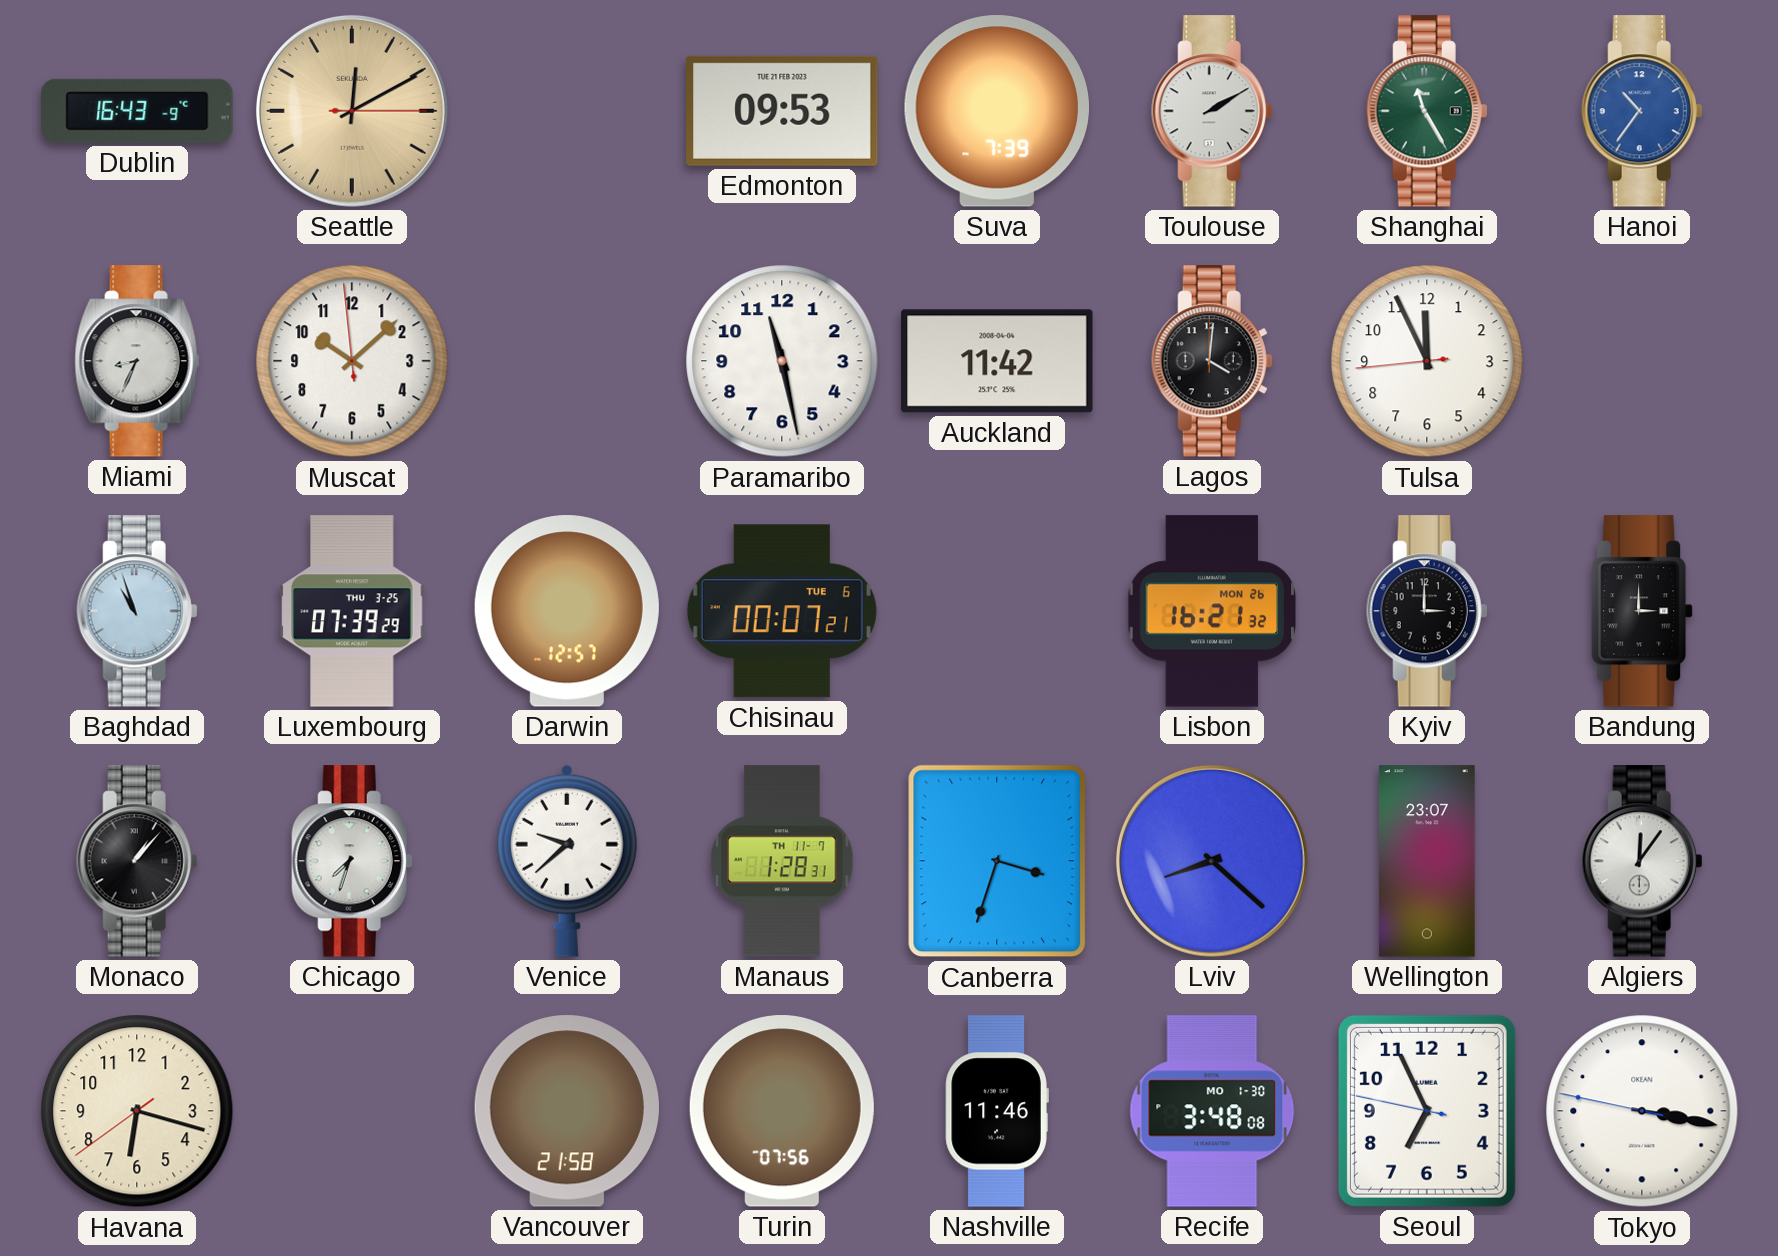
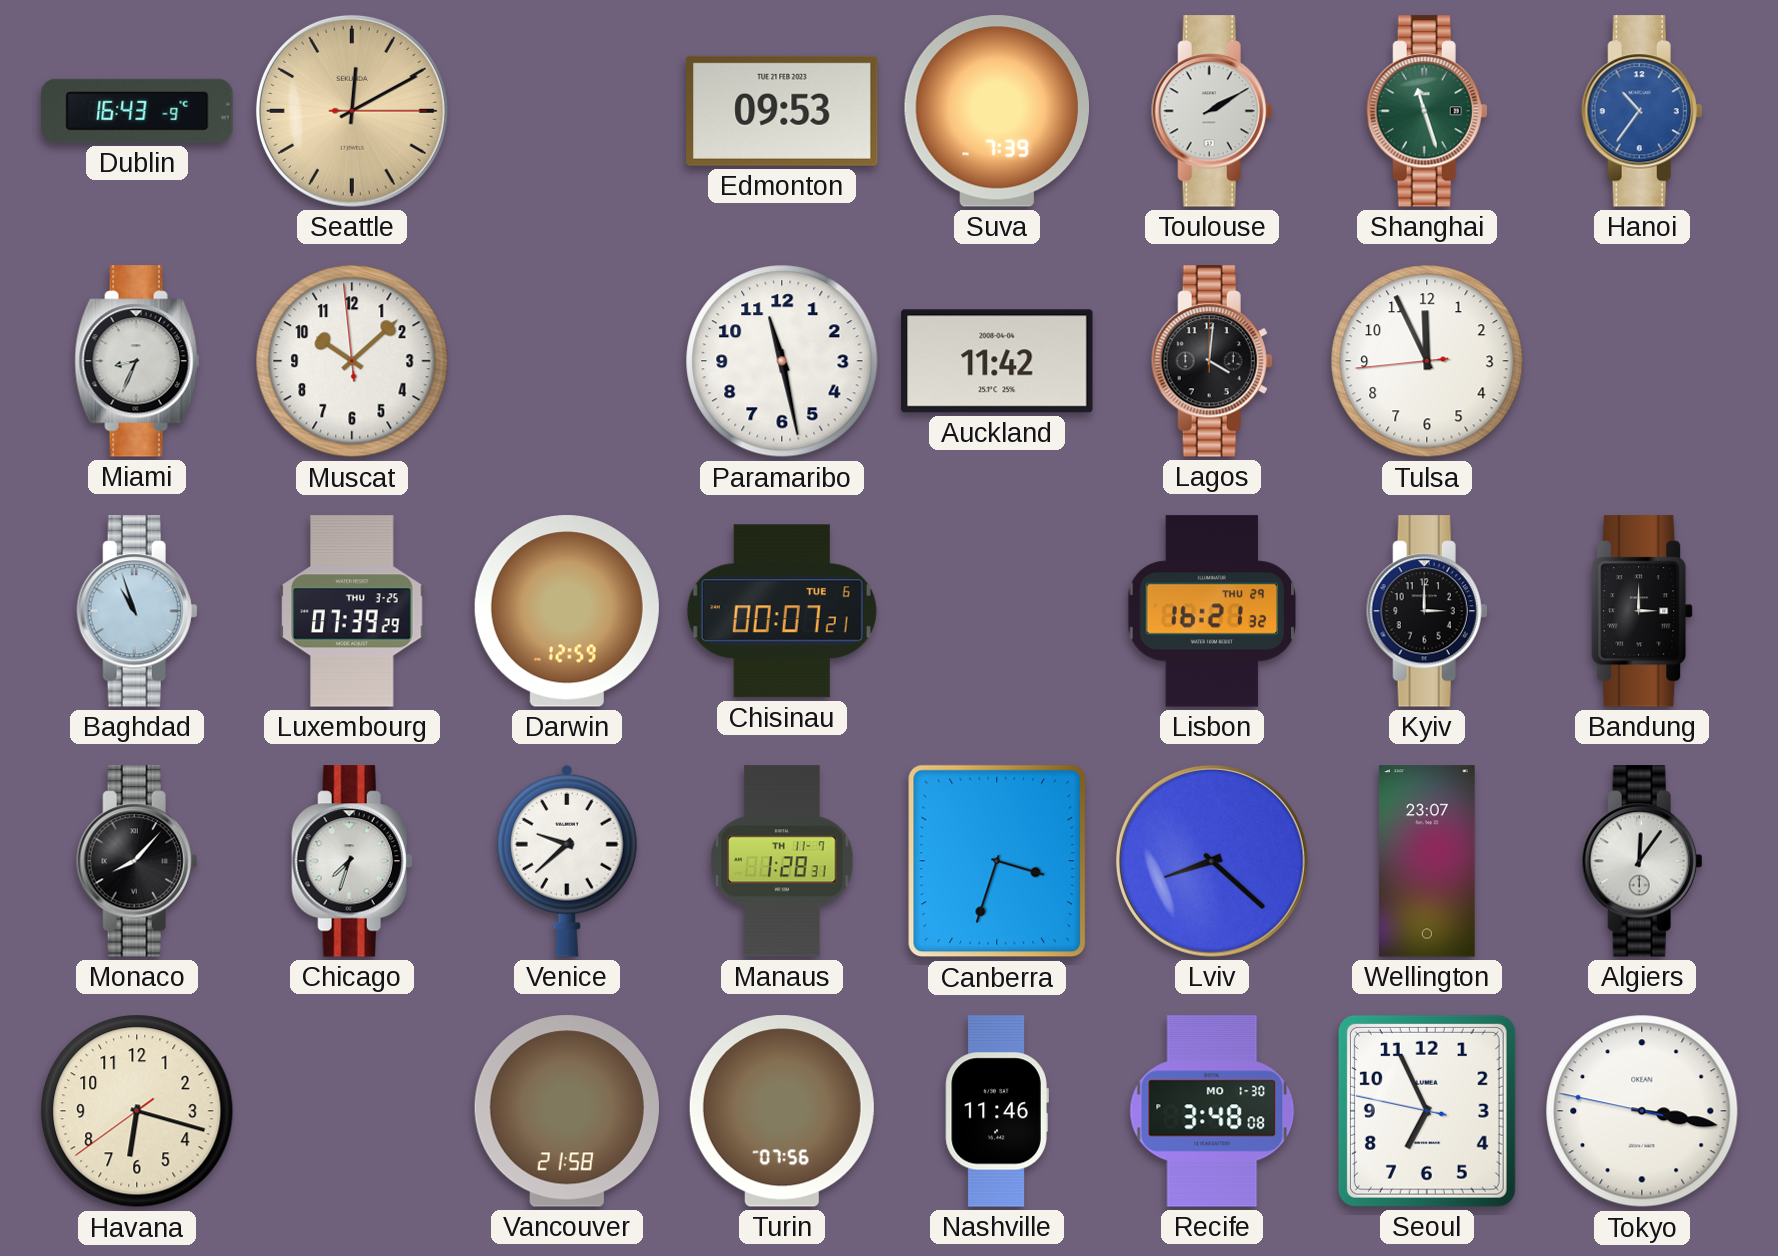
Shanghai: 11:25 -> 11:27
Darwin: 12:57 -> 12:59
Lisbon date: MON 26 -> THU 29
Monaco: 1:07 -> 8:07
